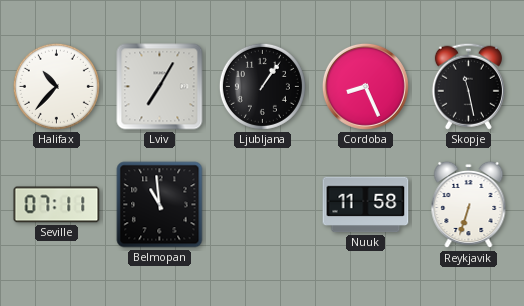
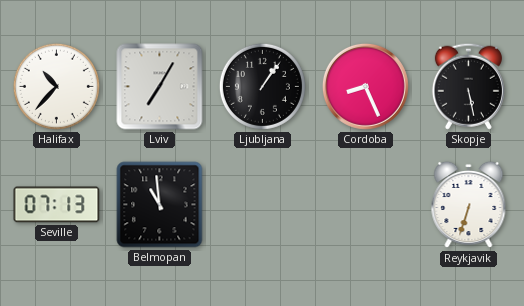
Skopje: 11:28 -> 5:28
Seville: 07:11 -> 07:13
Nuuk: 11:58 -> none
